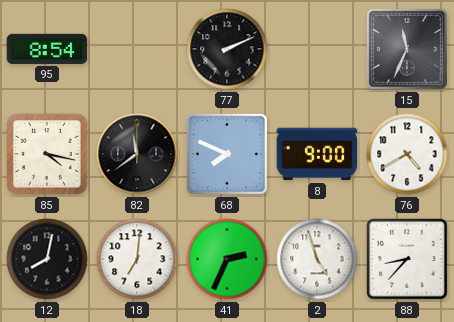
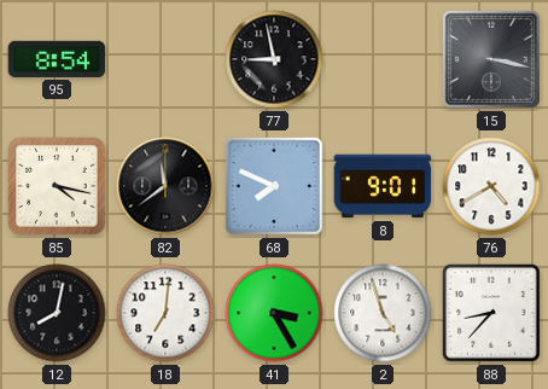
77: 2:11 -> 8:58
15: 11:34 -> 3:17
8: 9:00 -> 9:01
41: 2:34 -> 3:25
